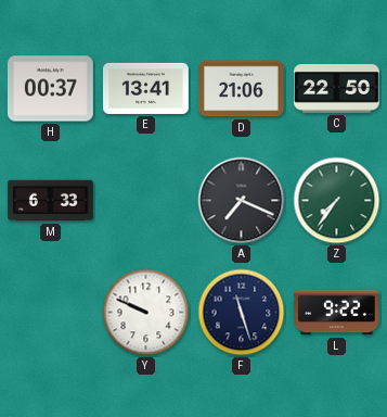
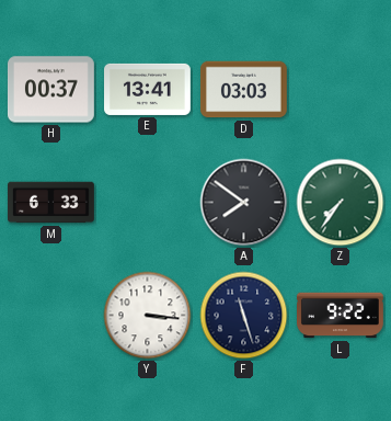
D: 21:06 -> 03:03
C: 22:50 -> none
A: 7:19 -> 7:51
Y: 9:49 -> 3:16
